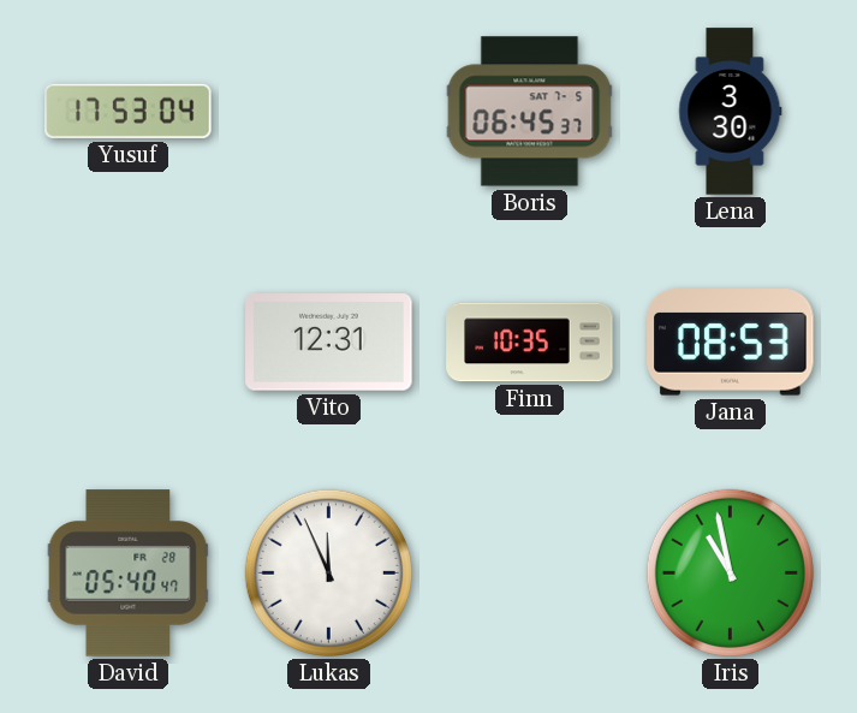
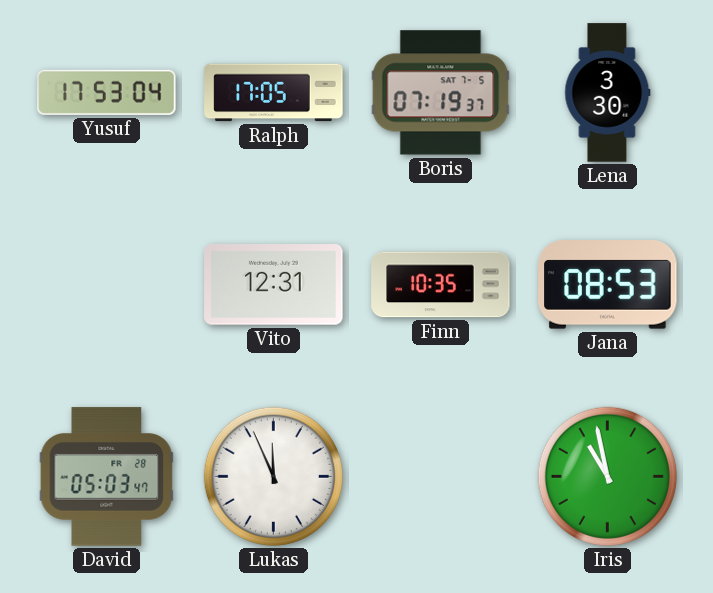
Ralph: none -> 17:05
Boris: 06:45 -> 07:19
David: 05:40 -> 05:03
